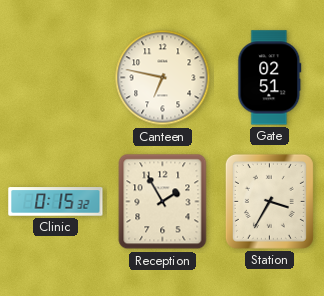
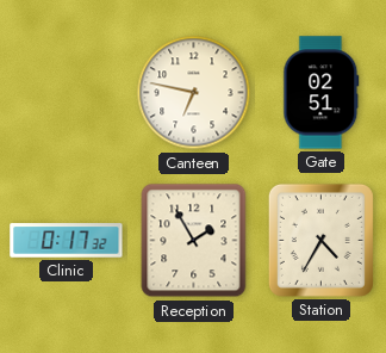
Clinic: 0:15 -> 0:17
Station: 3:35 -> 4:35
